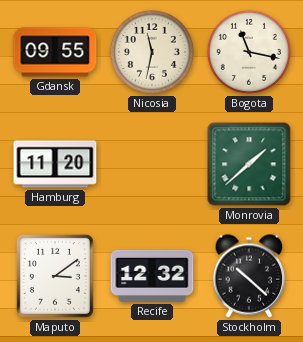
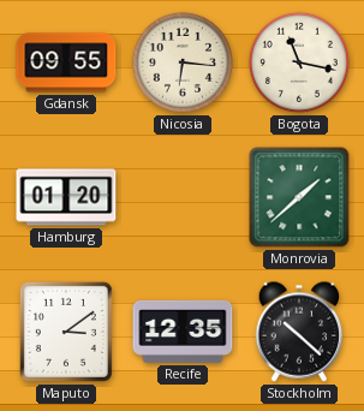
Nicosia: 11:32 -> 6:16
Hamburg: 11:20 -> 01:20
Recife: 12:32 -> 12:35
